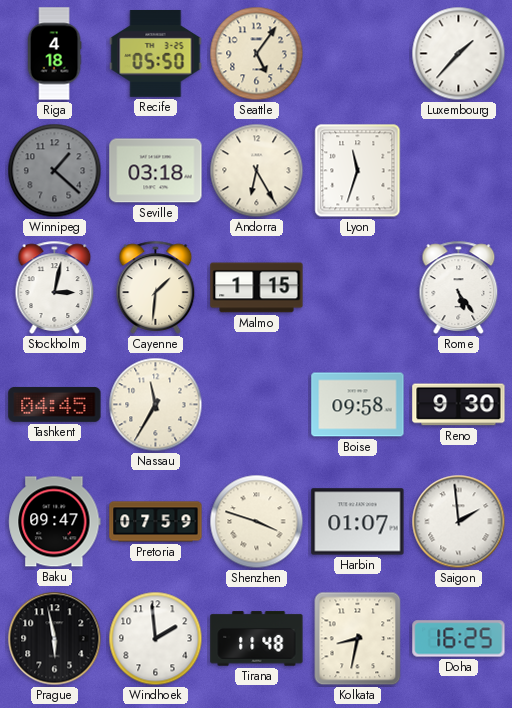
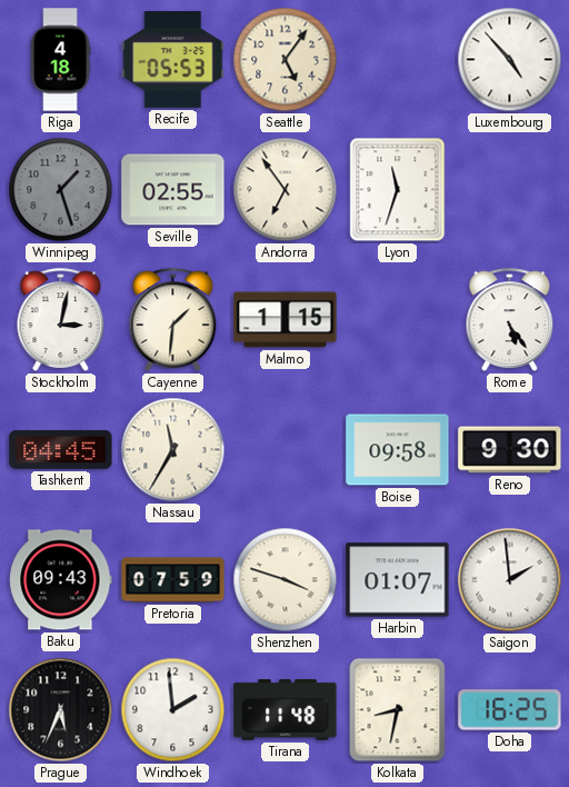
Recife: 05:50 -> 05:53
Luxembourg: 1:37 -> 4:53
Winnipeg: 1:22 -> 1:27
Seville: 03:18 -> 02:55
Andorra: 6:25 -> 6:54
Baku: 09:47 -> 09:43
Prague: 5:58 -> 5:34
